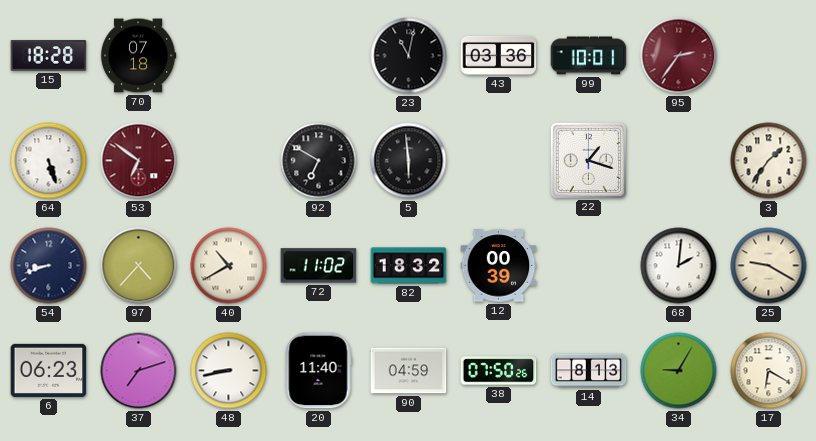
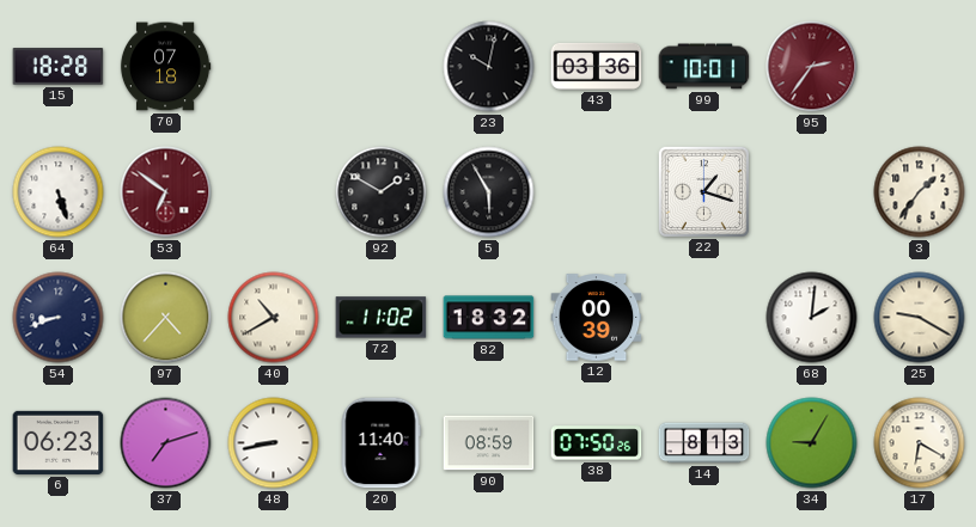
23: 11:02 -> 10:02
92: 6:50 -> 1:50
5: 5:59 -> 5:55
90: 04:59 -> 08:59
